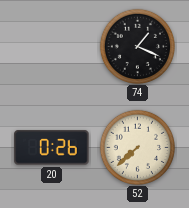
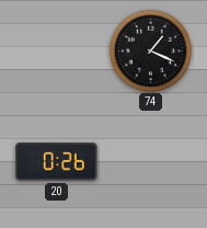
52: 7:38 -> none
